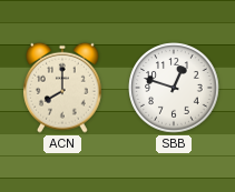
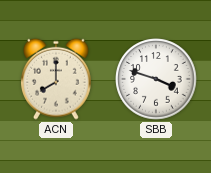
SBB: 12:48 -> 3:48
